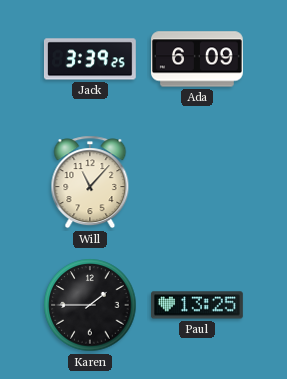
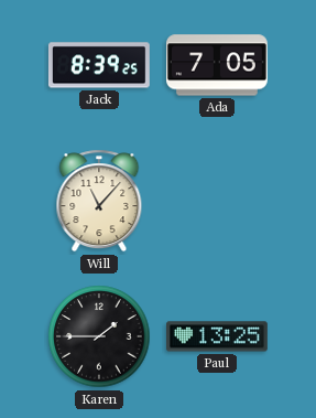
Jack: 3:39 -> 8:39
Ada: 6:09 -> 7:05
